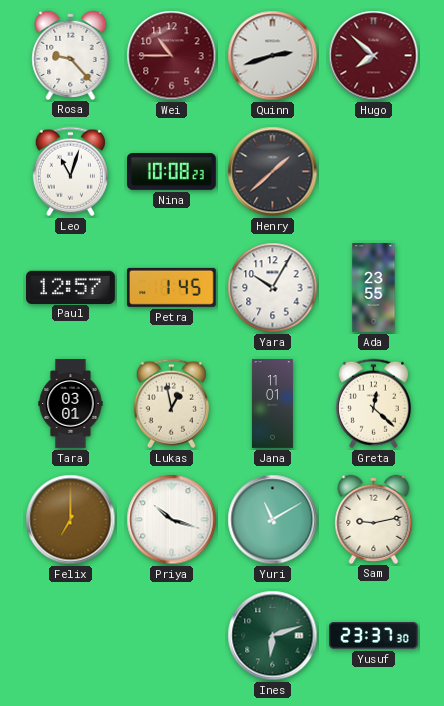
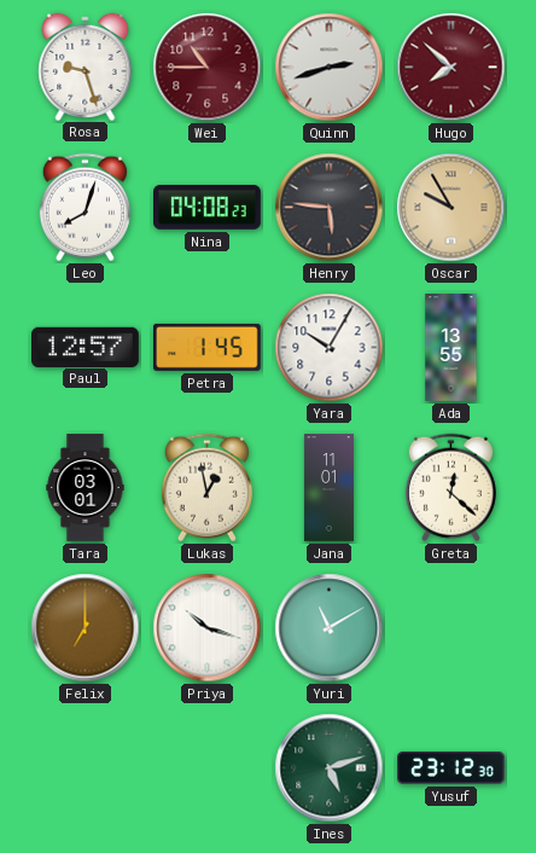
Rosa: 9:23 -> 9:27
Leo: 11:03 -> 8:03
Nina: 10:08 -> 04:08
Henry: 1:38 -> 5:46
Oscar: none -> 9:55
Ada: 23:55 -> 13:55
Sam: 9:13 -> none
Ines: 6:12 -> 5:12
Yusuf: 23:37 -> 23:12
